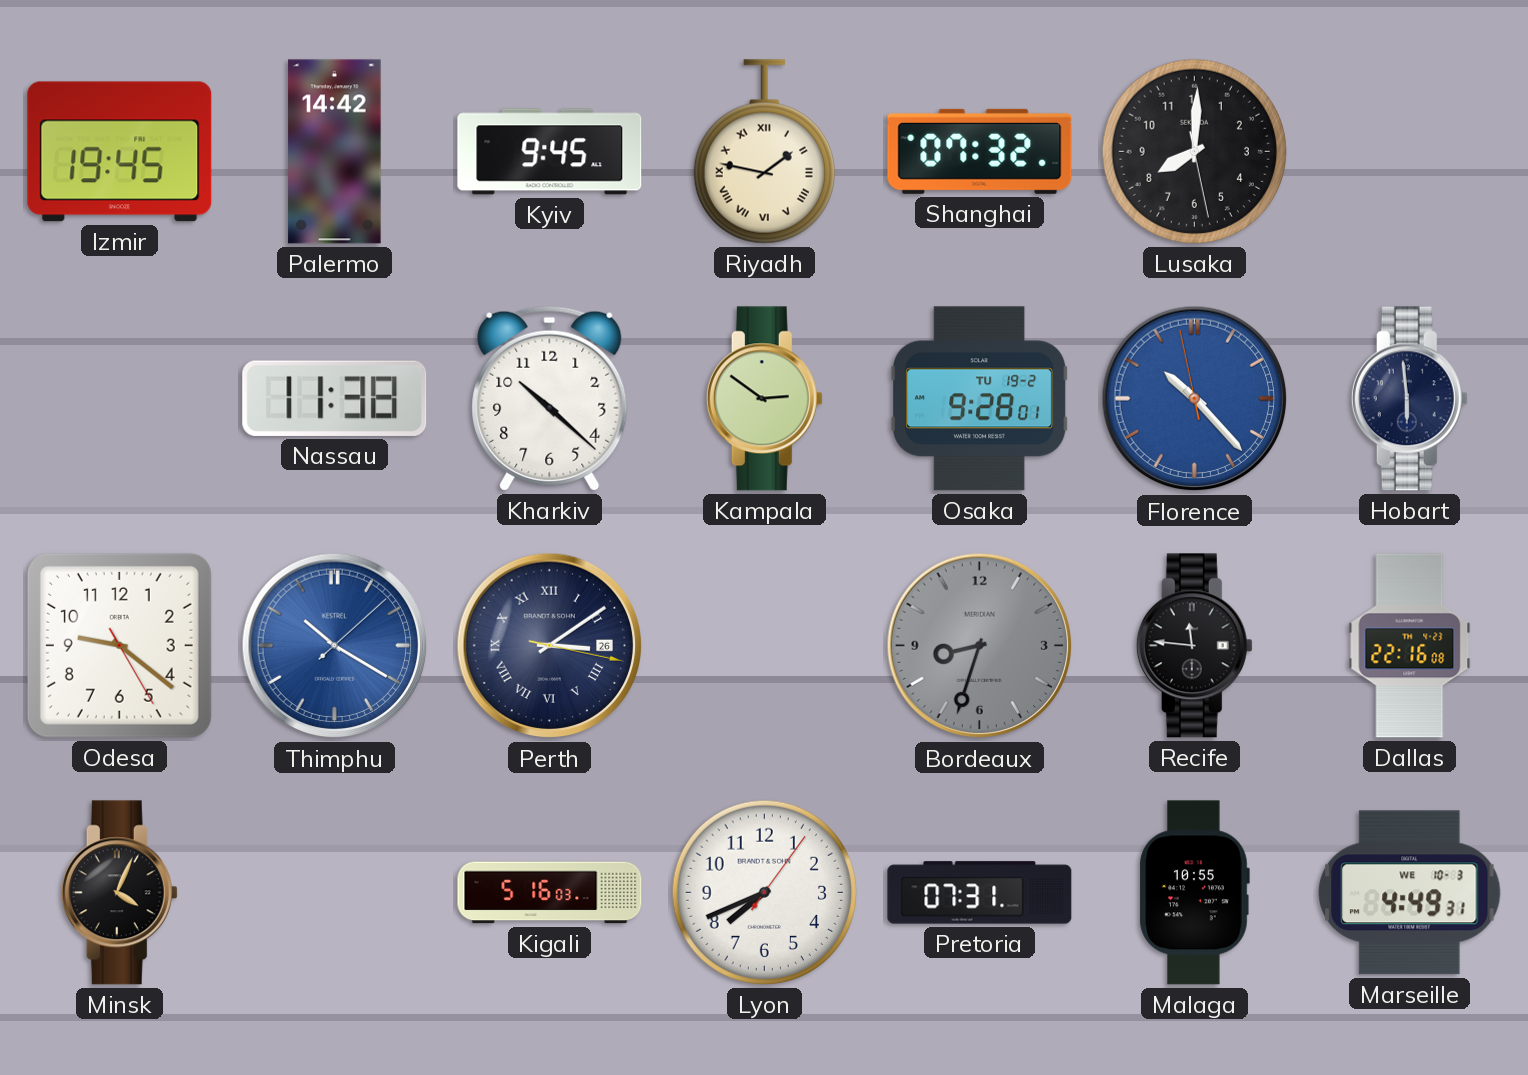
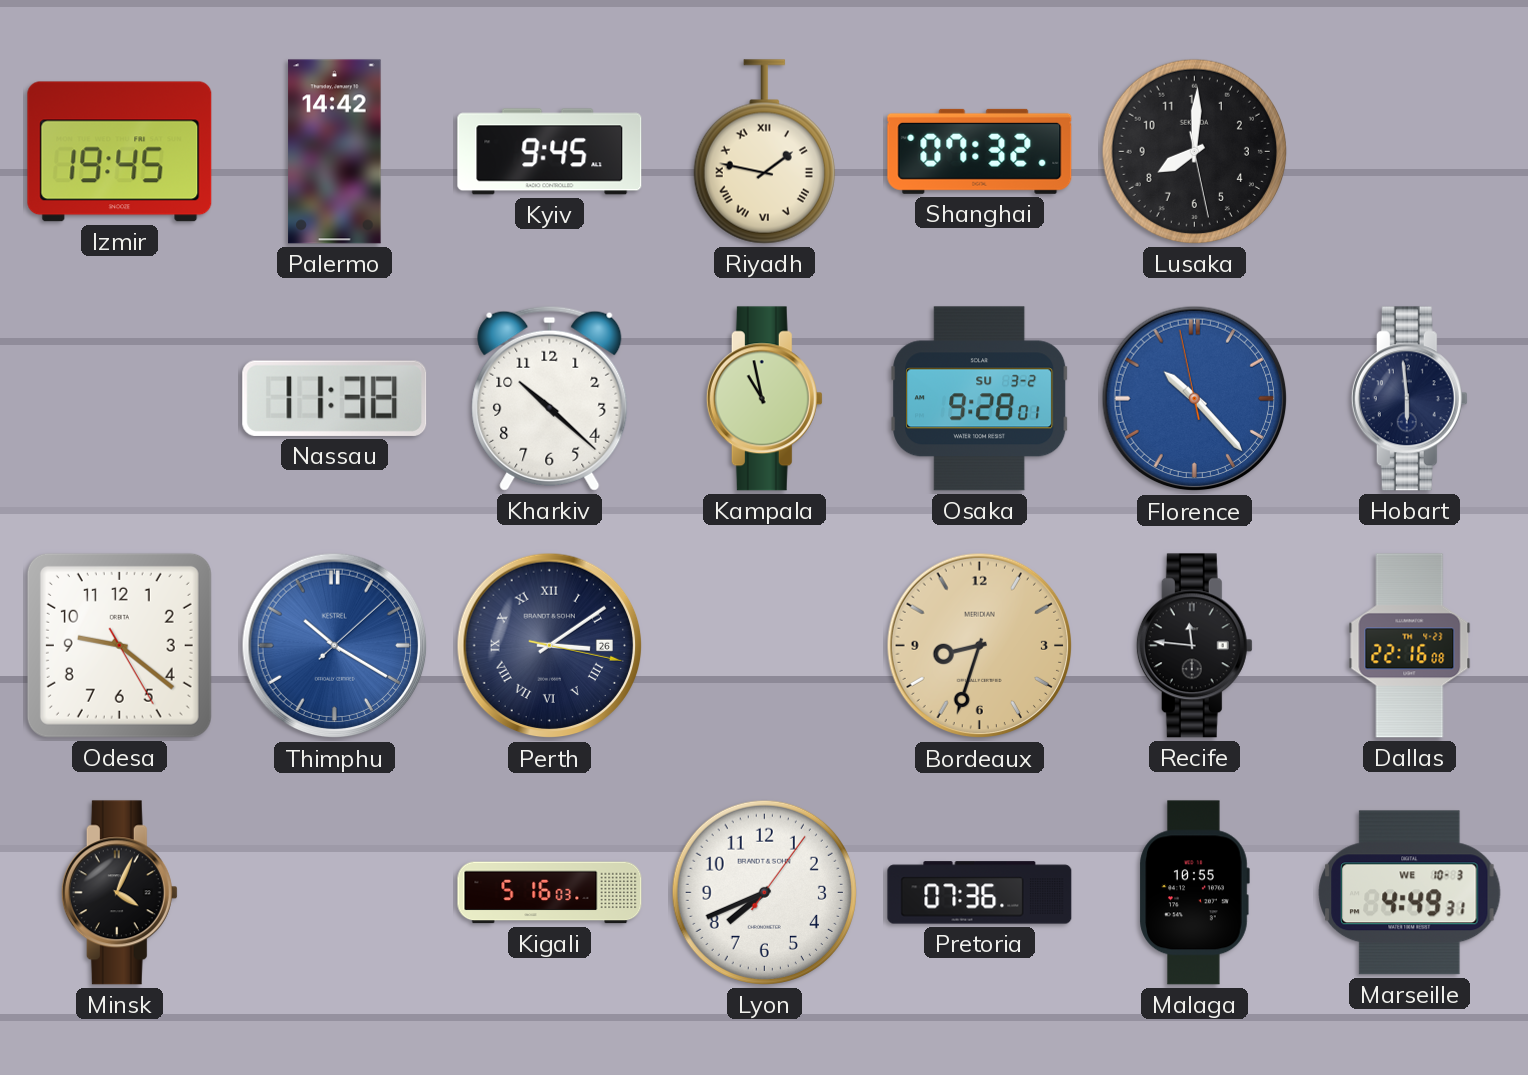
Kampala: 2:51 -> 10:58
Osaka date: TU 19-2 -> SU 3-2
Bordeaux dial: grey -> champagne
Pretoria: 07:31 -> 07:36
